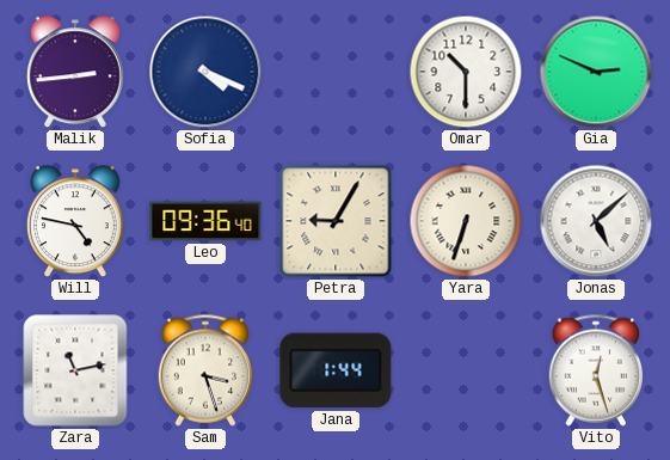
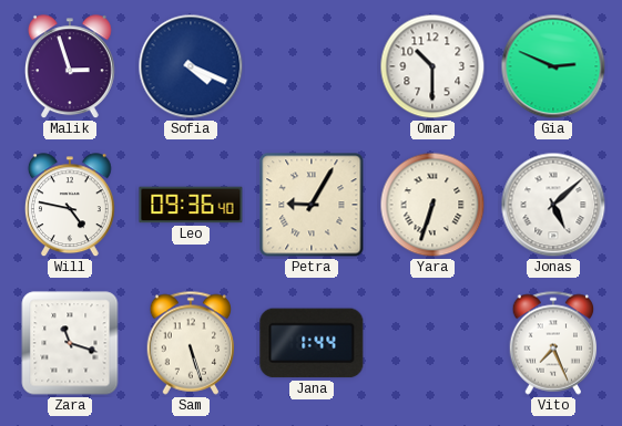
Malik: 2:44 -> 2:57
Zara: 11:13 -> 11:18
Sam: 3:27 -> 5:27
Vito: 12:27 -> 7:26
